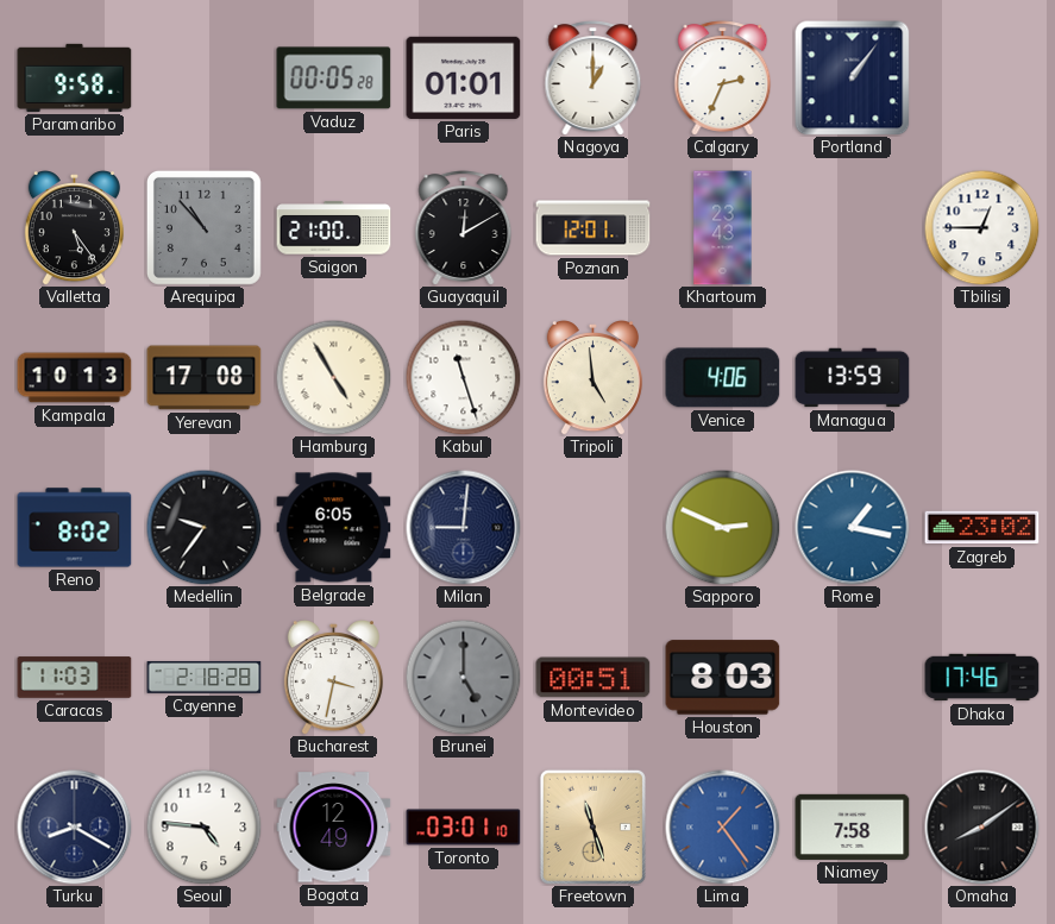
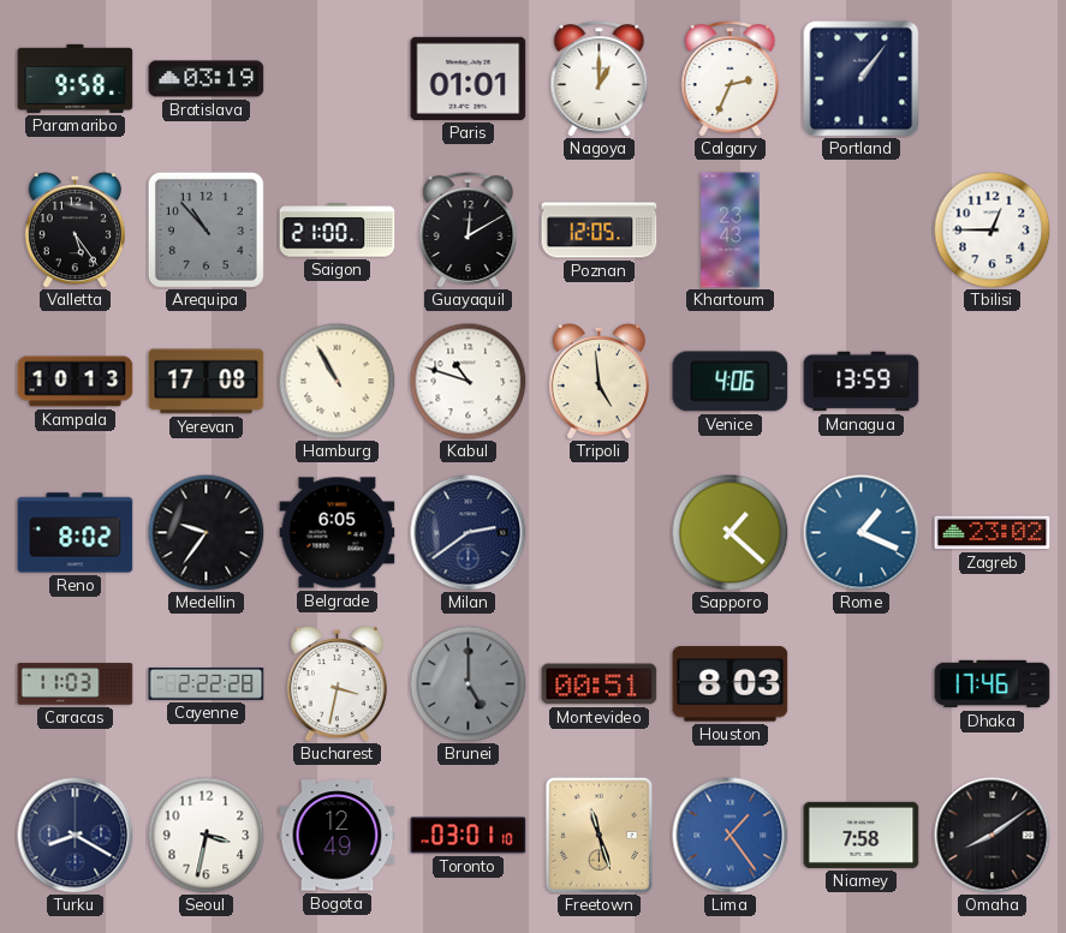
Bratislava: none -> 03:19
Vaduz: 00:05 -> none
Poznan: 12:01 -> 12:05
Hamburg: 4:55 -> 10:55
Kabul: 11:27 -> 10:48
Milan: 9:01 -> 2:39
Sapporo: 2:49 -> 1:22
Rome: 1:17 -> 1:19
Cayenne: 2:18 -> 2:22
Seoul: 4:46 -> 3:32
